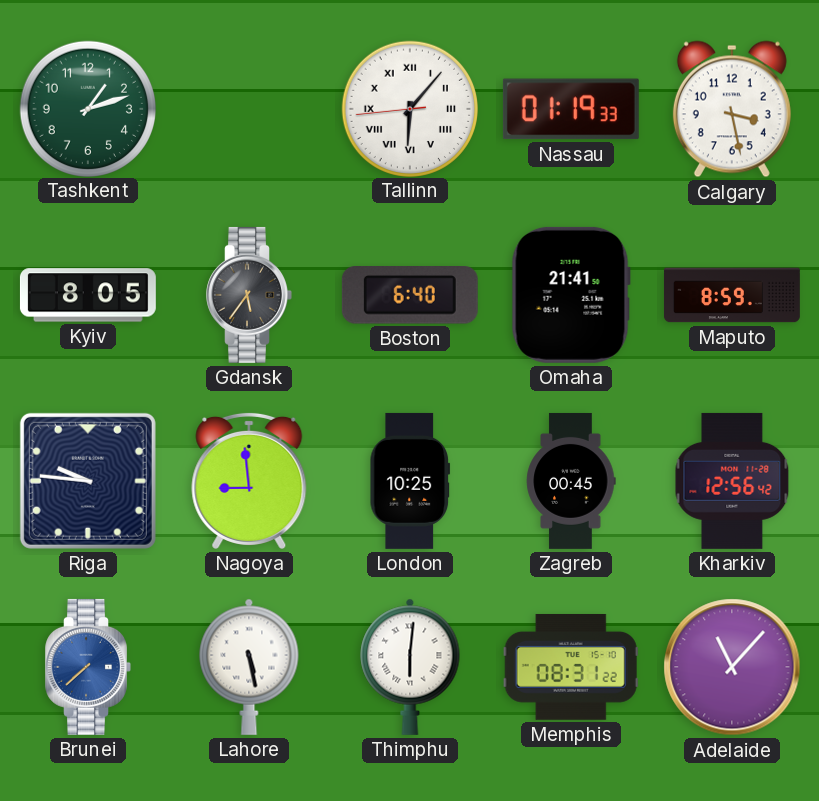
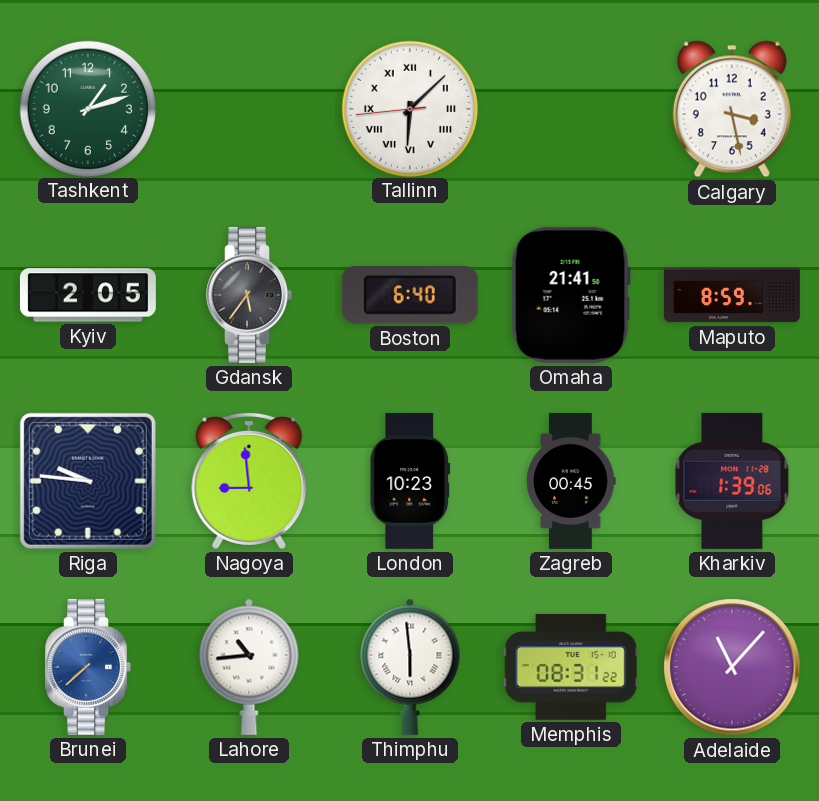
Tallinn: 6:06 -> 6:07
Nassau: 01:19 -> none
Kyiv: 8:05 -> 2:05
London: 10:25 -> 10:23
Kharkiv: 12:56 -> 1:39
Lahore: 5:28 -> 10:44
Thimphu: 6:01 -> 5:59
